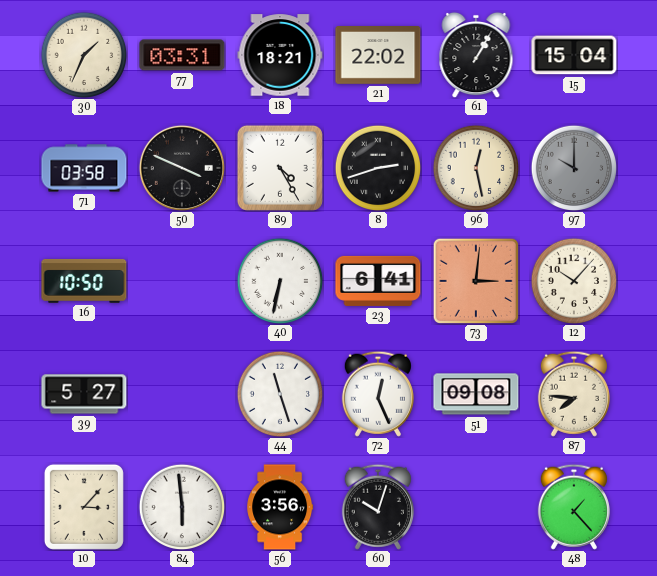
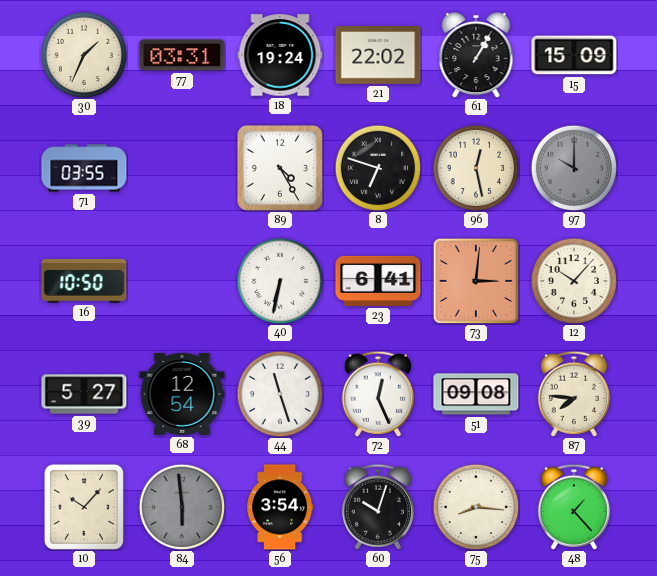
18: 18:21 -> 19:24
15: 15:04 -> 15:09
71: 03:58 -> 03:55
50: 3:49 -> none
8: 2:42 -> 6:48
68: none -> 12:54
10: 3:07 -> 10:07
84 dial: white -> grey
56: 3:56 -> 3:54
75: none -> 8:16
